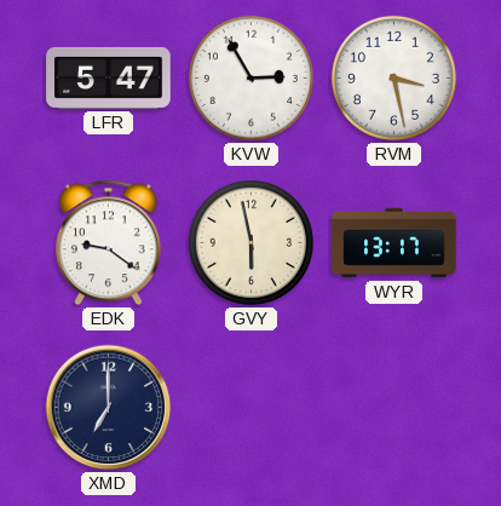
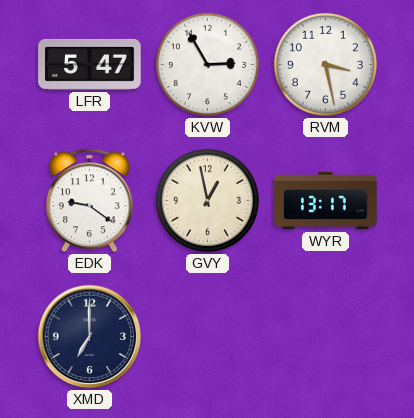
GVY: 5:58 -> 12:58
